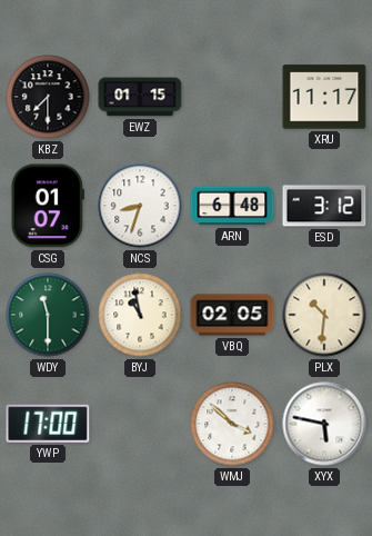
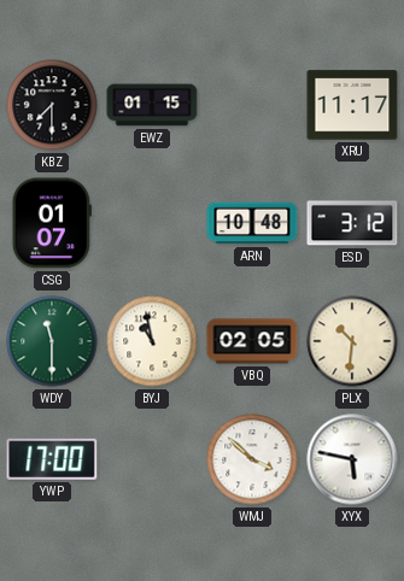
NCS: 8:33 -> none
ARN: 6:48 -> 10:48
